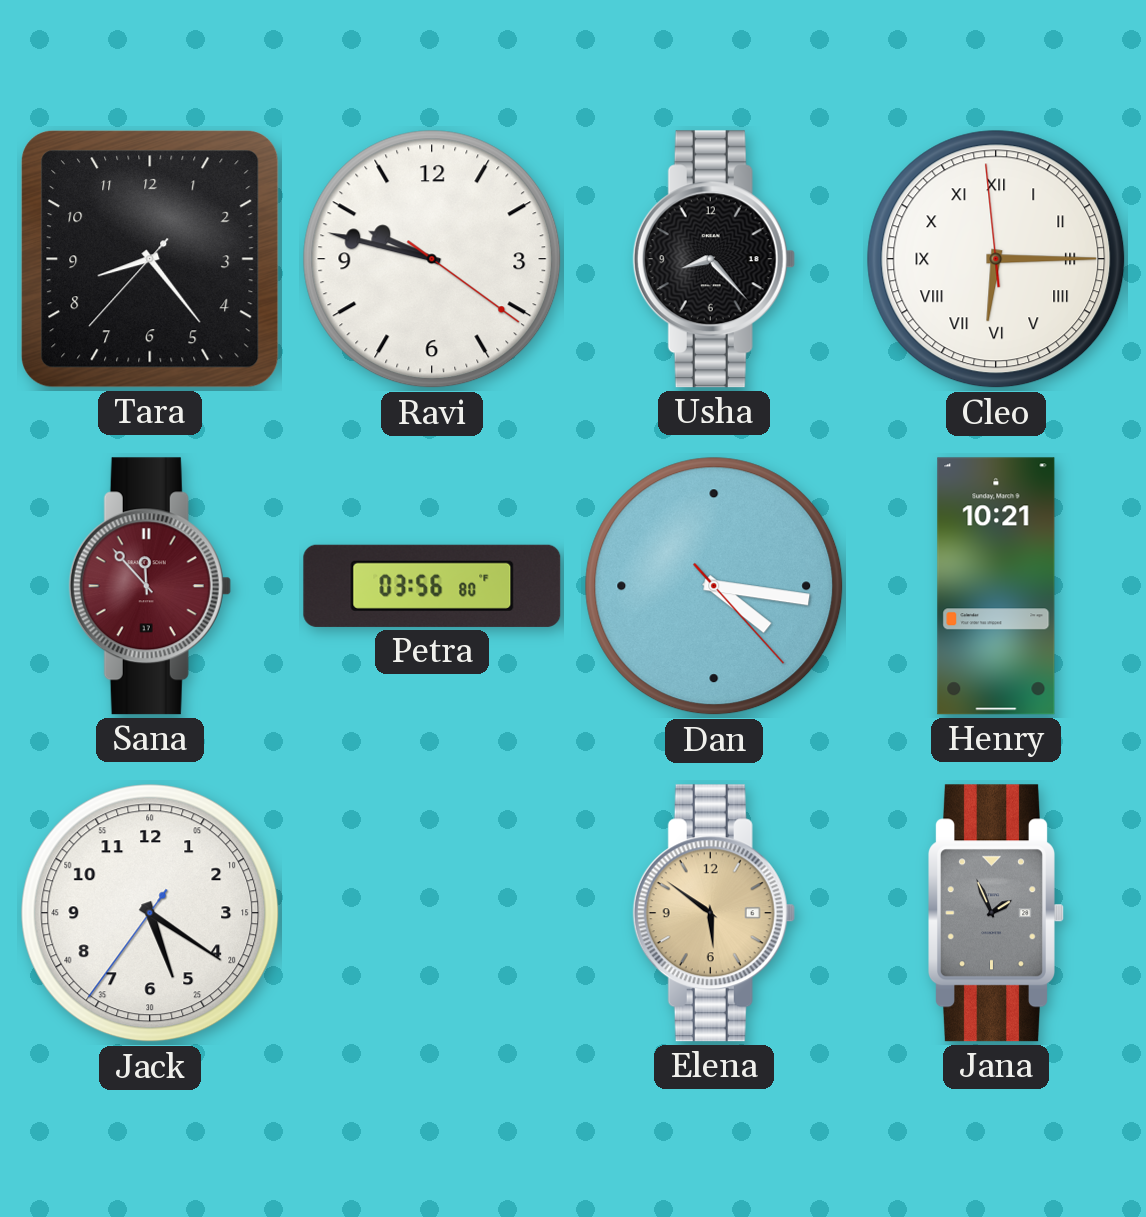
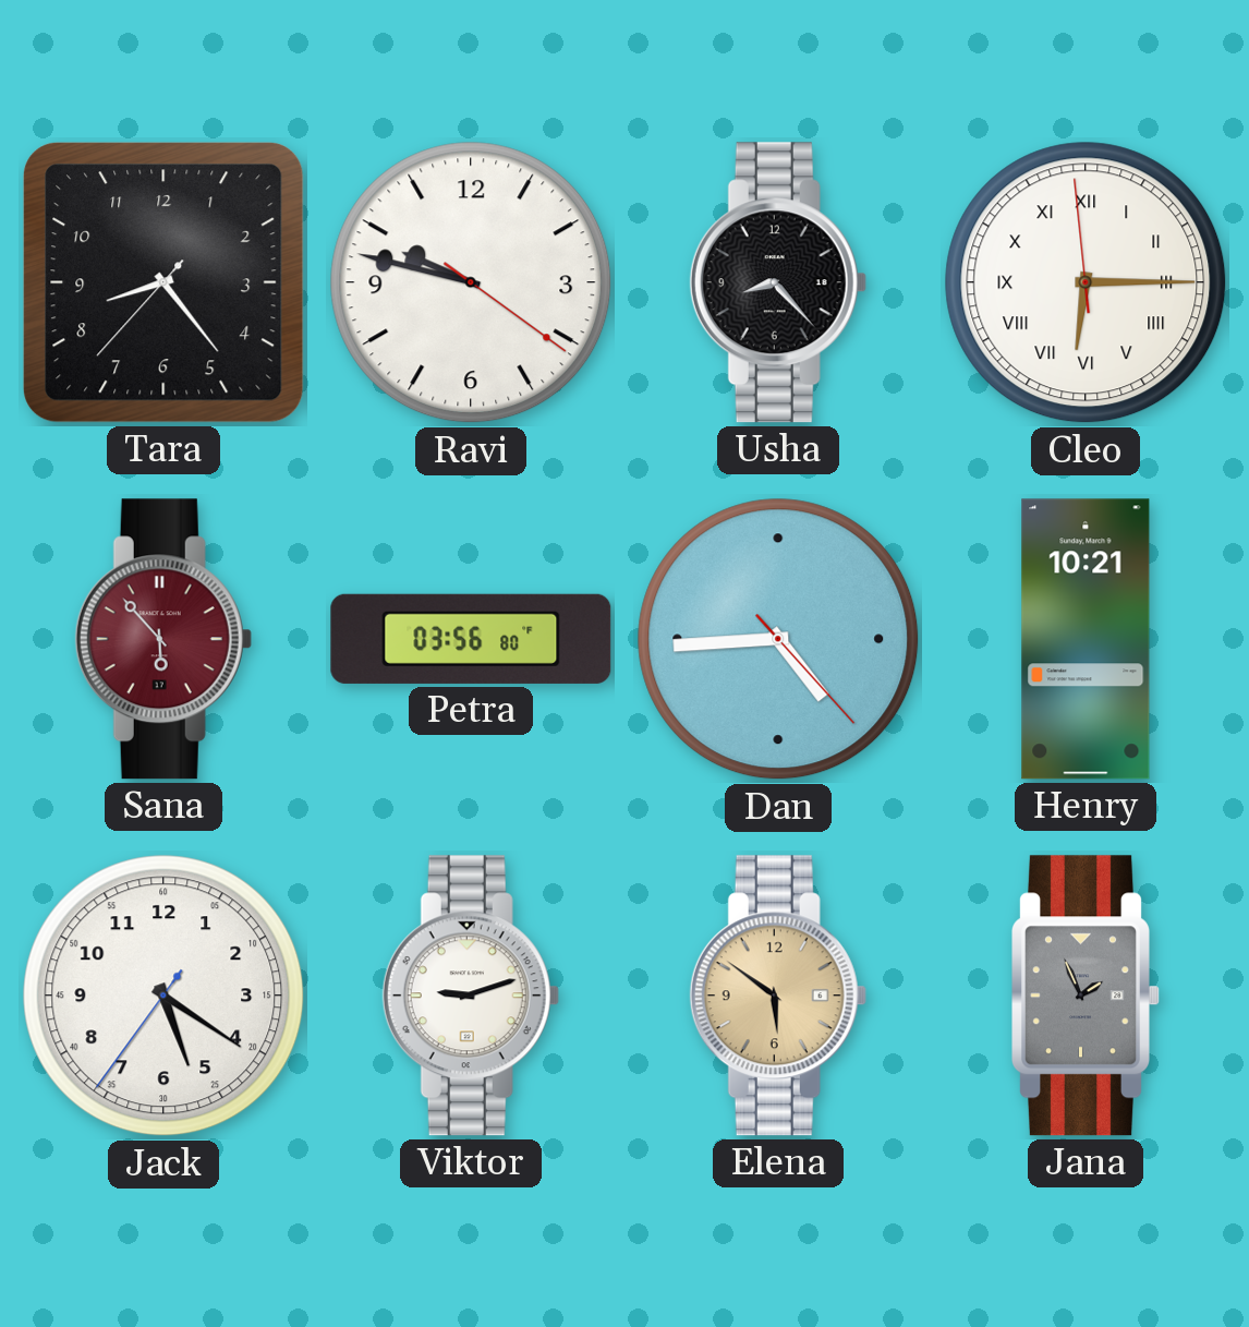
Sana: 11:53 -> 5:53
Dan: 4:16 -> 4:44
Viktor: none -> 9:12
